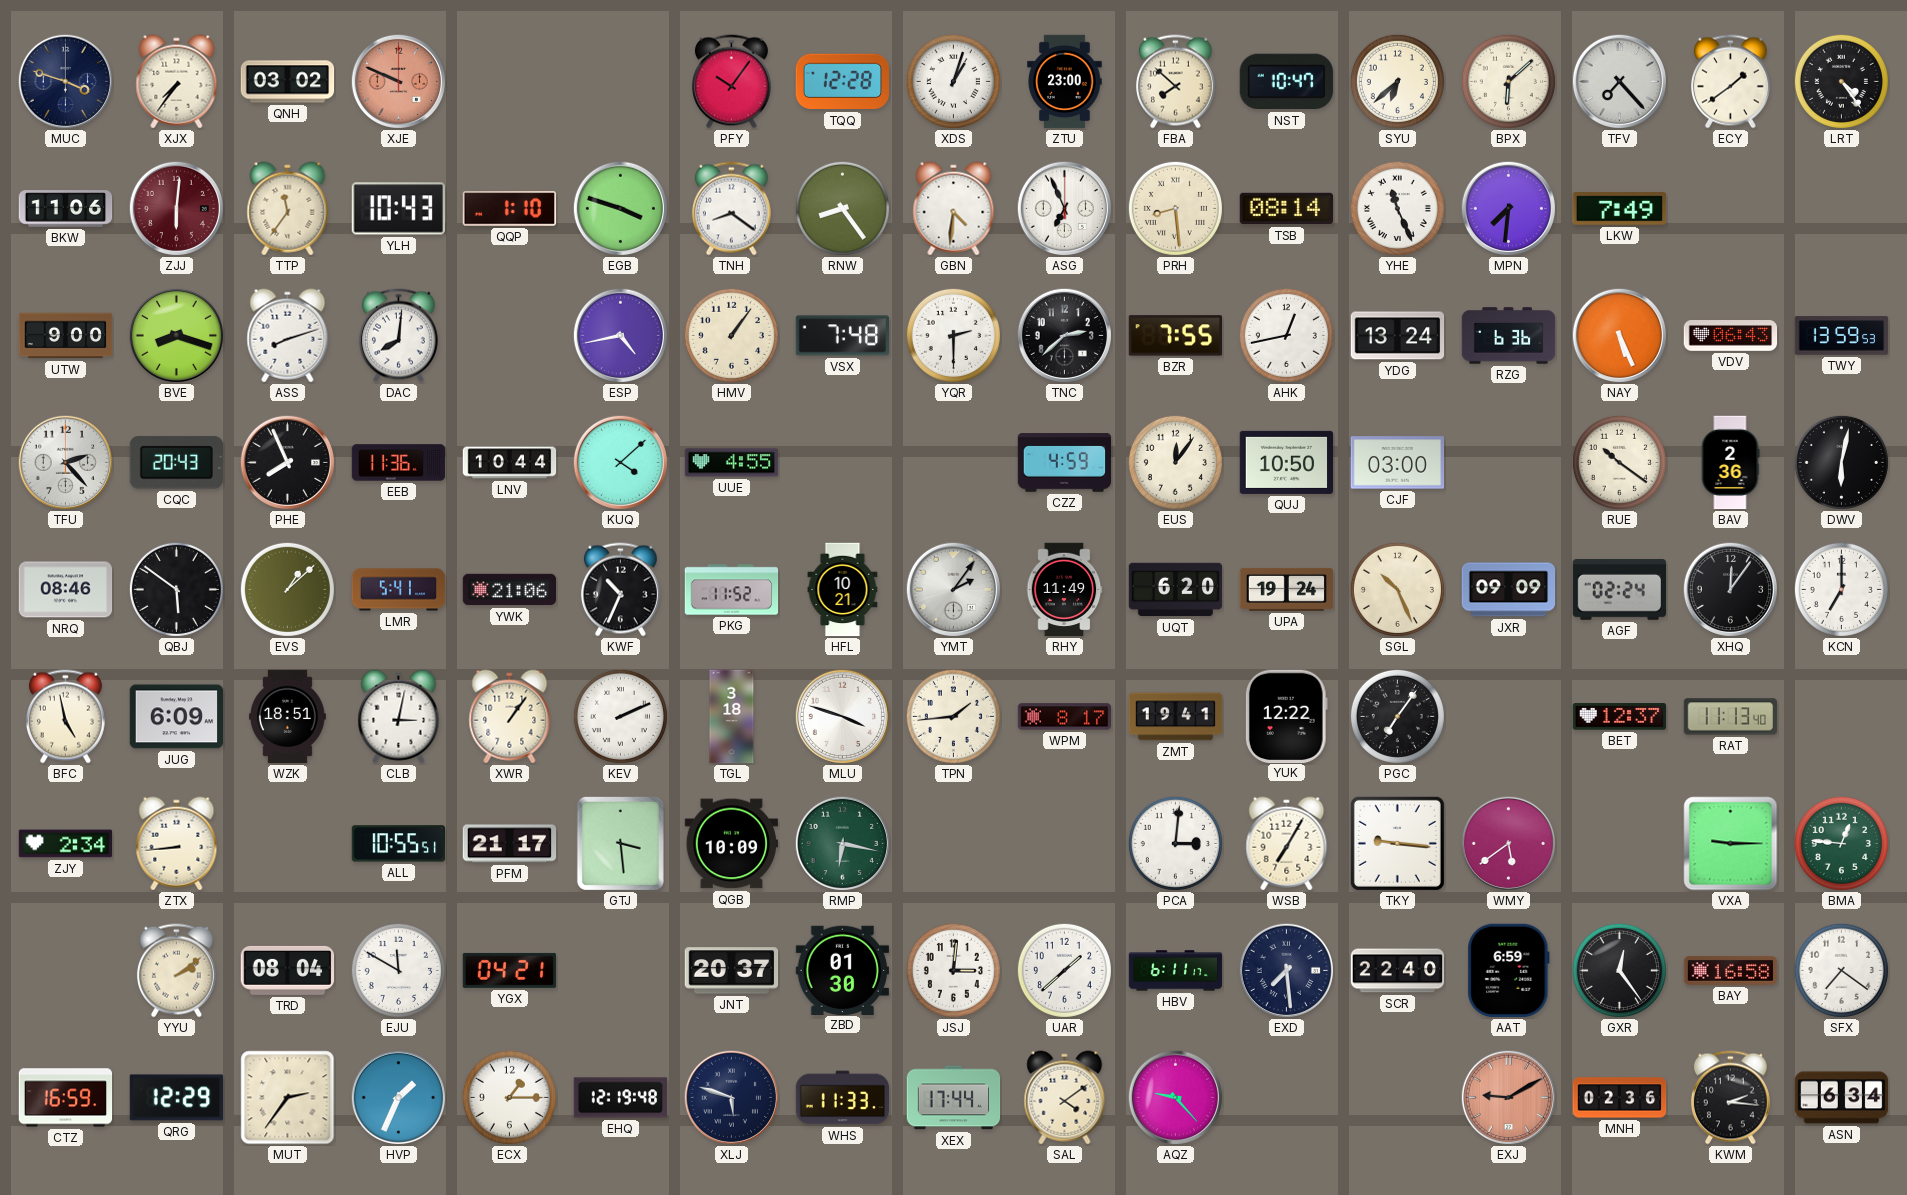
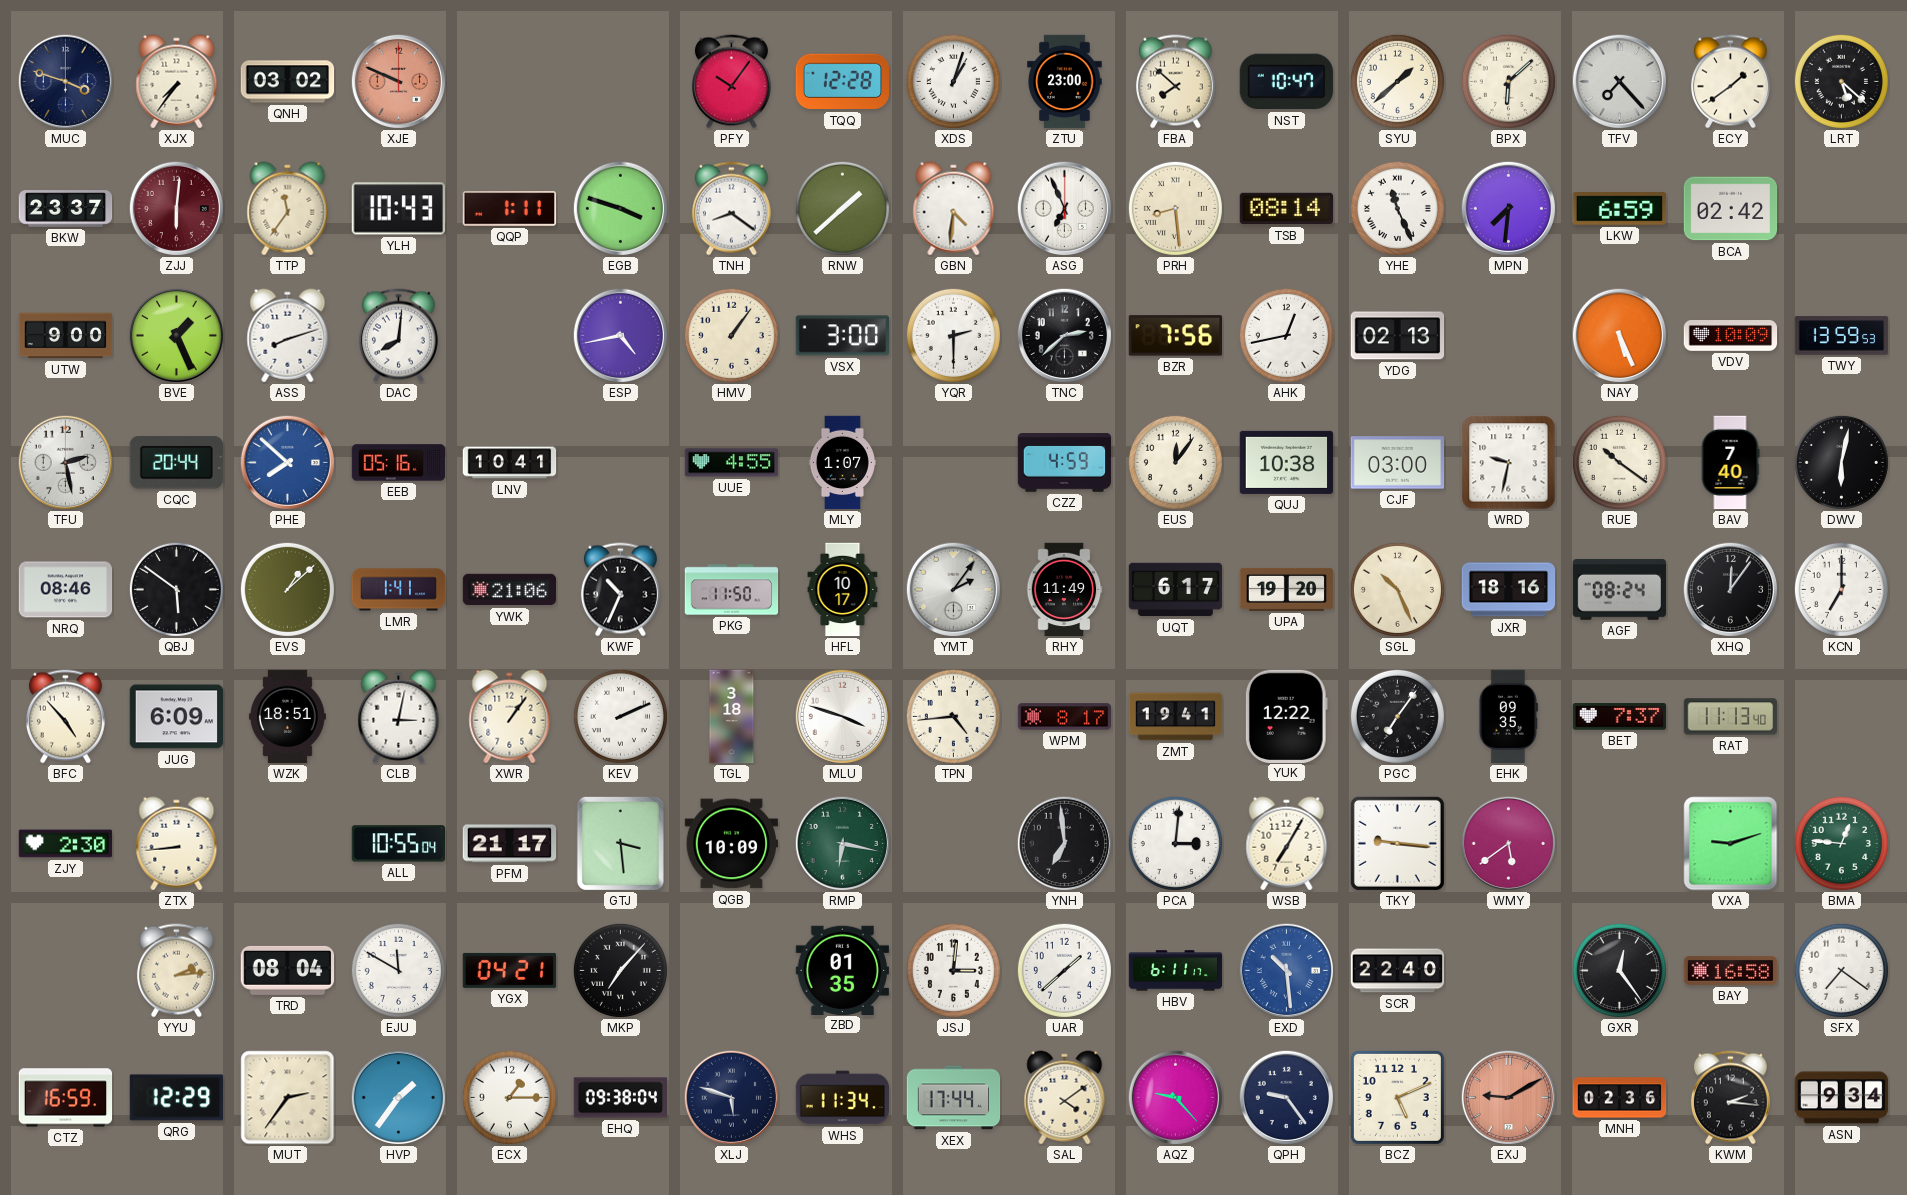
SYU: 6:38 -> 1:38
LRT: 4:24 -> 5:22
BKW: 11:06 -> 23:37
QQP: 1:10 -> 1:11
RNW: 8:24 -> 1:38
LKW: 7:49 -> 6:59
BCA: none -> 02:42
BVE: 8:18 -> 1:26
VSX: 7:48 -> 3:00
BZR: 7:55 -> 7:56
YDG: 13:24 -> 02:13
RZG: 6:36 -> none
VDV: 06:43 -> 10:09
TFU: 2:23 -> 2:28
CQC: 20:43 -> 20:44
PHE: 7:56 -> 7:52
PHE dial: black -> blue
EEB: 11:36 -> 05:16
LNV: 10:44 -> 10:41
KUQ: 4:08 -> none
MLY: none -> 1:07
QUJ: 10:50 -> 10:38
WRD: none -> 9:32
BAV: 2:36 -> 7:40
LMR: 5:41 -> 1:41
PKG: 11:52 -> 11:50
HFL: 10:21 -> 10:17
UQT: 6:20 -> 6:17
UPA: 19:24 -> 19:20
JXR: 09:09 -> 18:16
AGF: 02:24 -> 08:24
BFC: 4:58 -> 4:53
TPN: 1:44 -> 4:44
EHK: none -> 09:35
BET: 12:37 -> 7:37
ZJY: 2:34 -> 2:30
ALL: 10:55:51 -> 10:55:04
YNH: none -> 6:59
VXA: 9:15 -> 9:12
YYU: 2:09 -> 2:14
MKP: none -> 7:07
JNT: 20:37 -> none
ZBD: 01:30 -> 01:35
EXD: 7:29 -> 10:29
EXD dial: navy -> blue
AAT: 6:59 -> none
HVP: 1:34 -> 1:36
EHQ: 12:19 -> 09:38
WHS: 11:33 -> 11:34
QPH: none -> 9:24
BCZ: none -> 5:11
ASN: 6:34 -> 9:34
